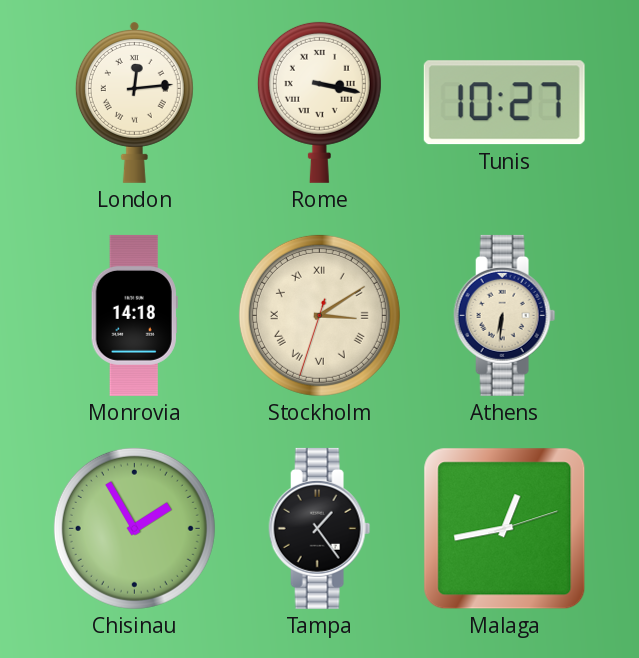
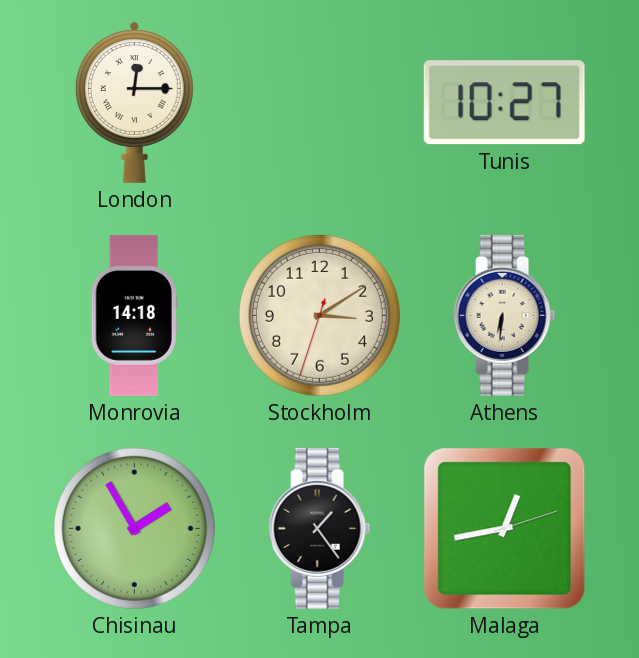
London: 12:14 -> 12:15
Rome: 3:17 -> none
Stockholm numerals: Roman -> Arabic
